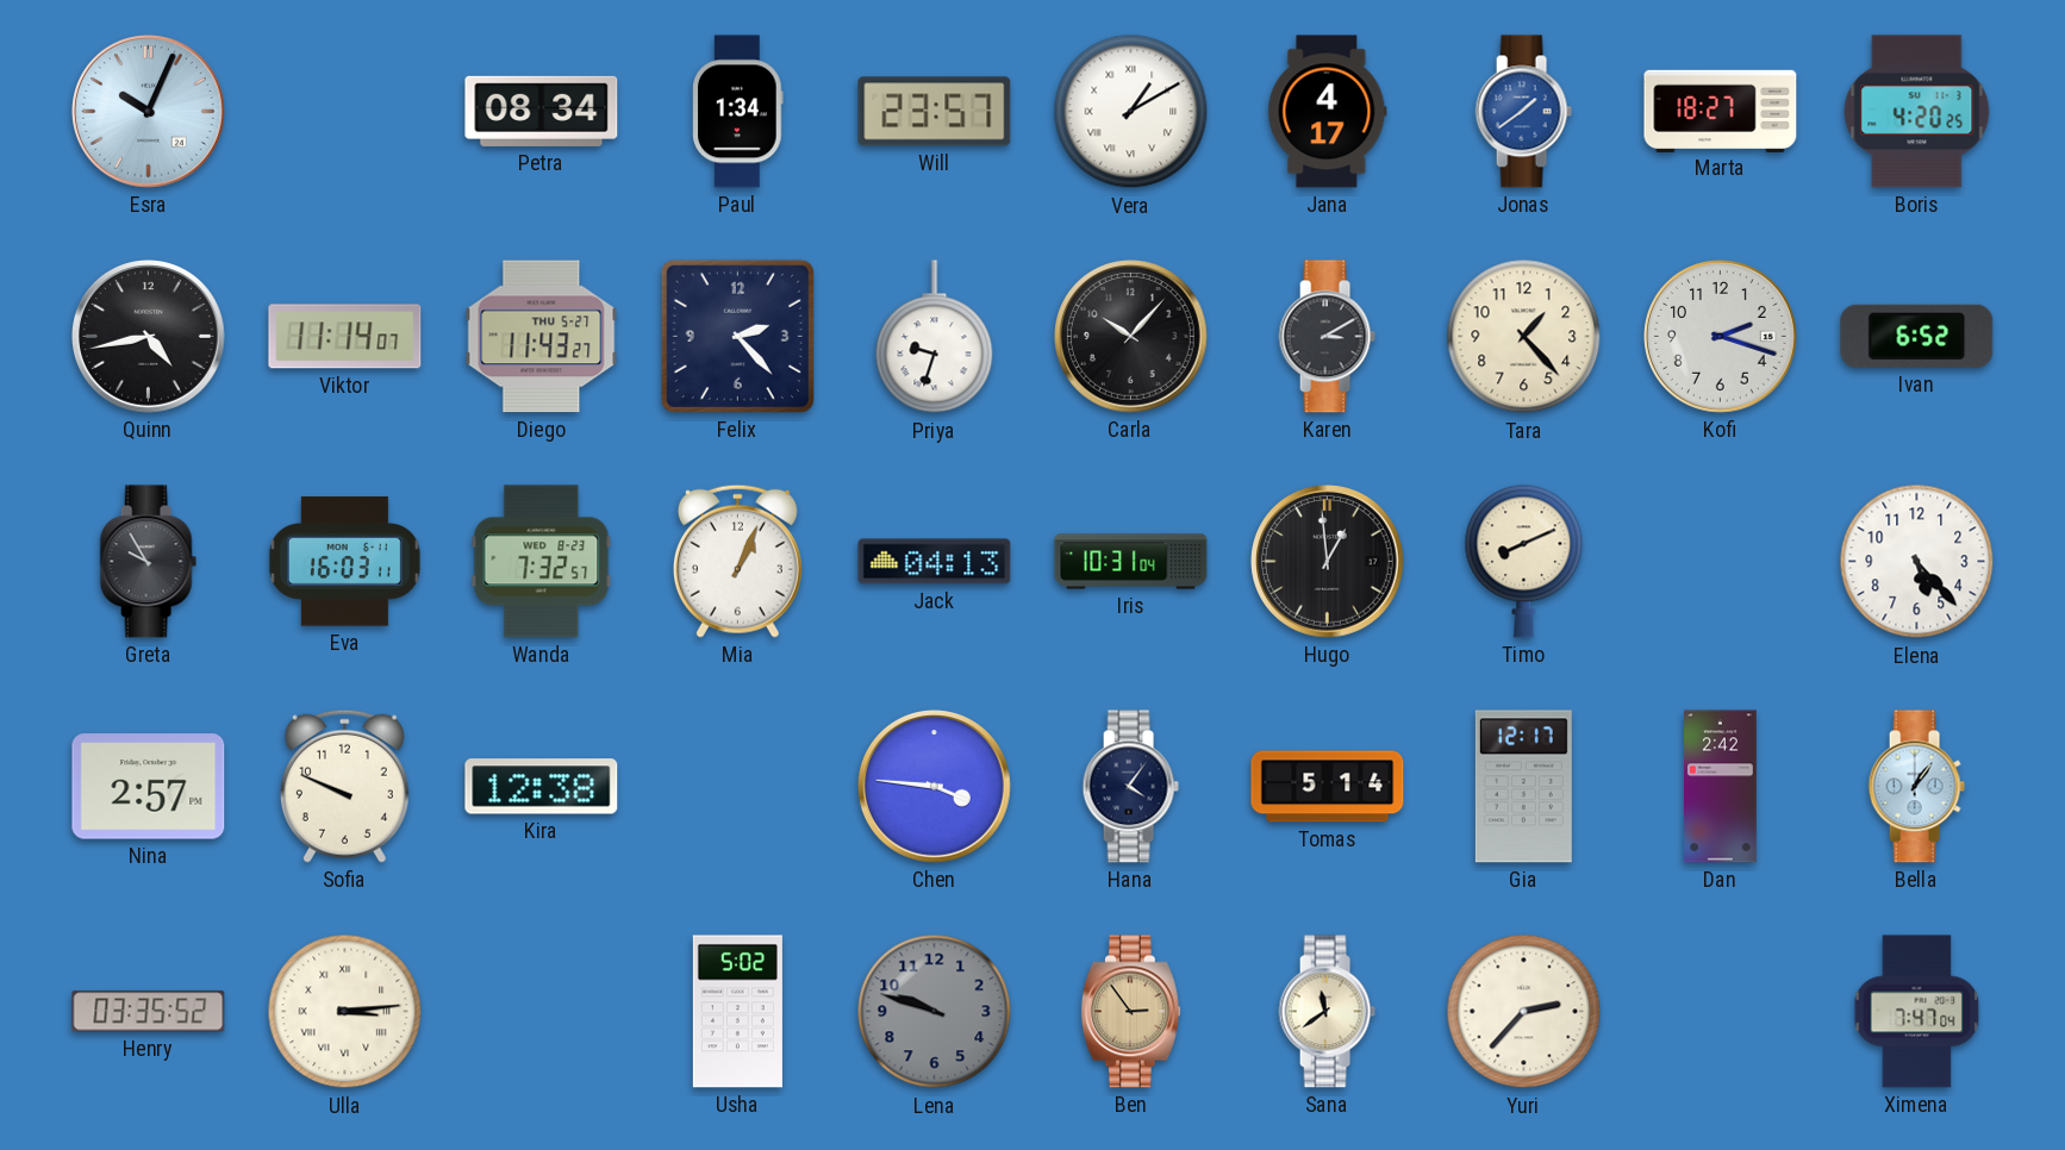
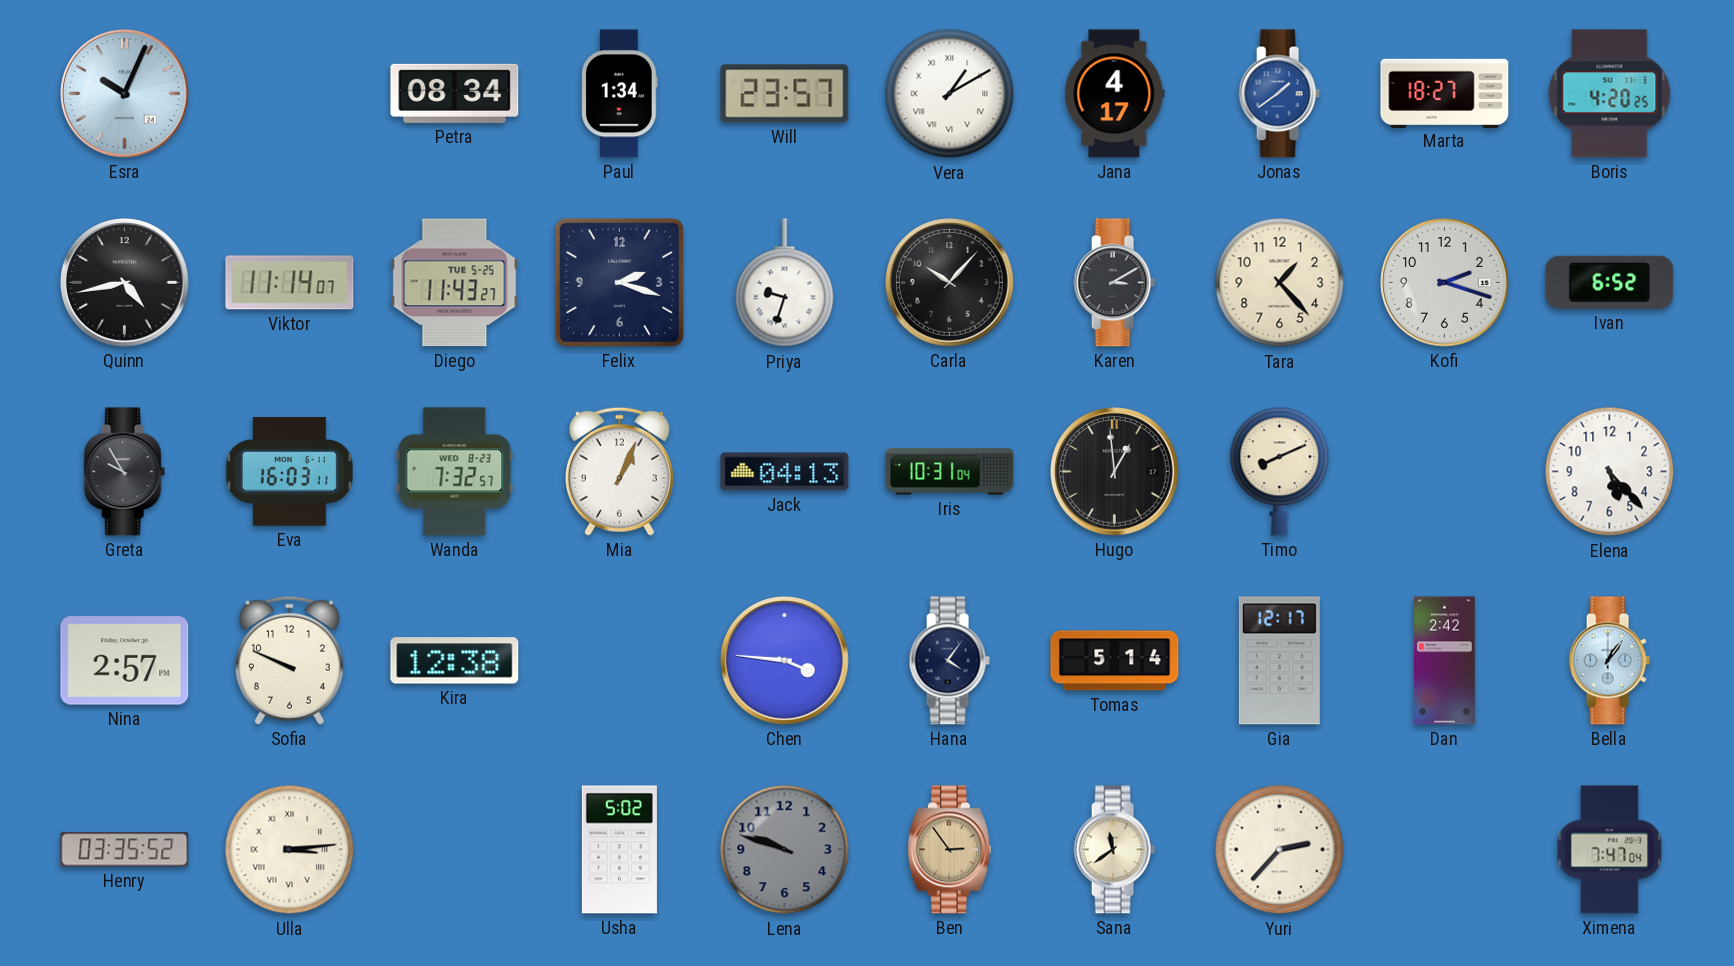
Diego date: THU 5-27 -> TUE 5-25
Felix: 2:23 -> 2:18
